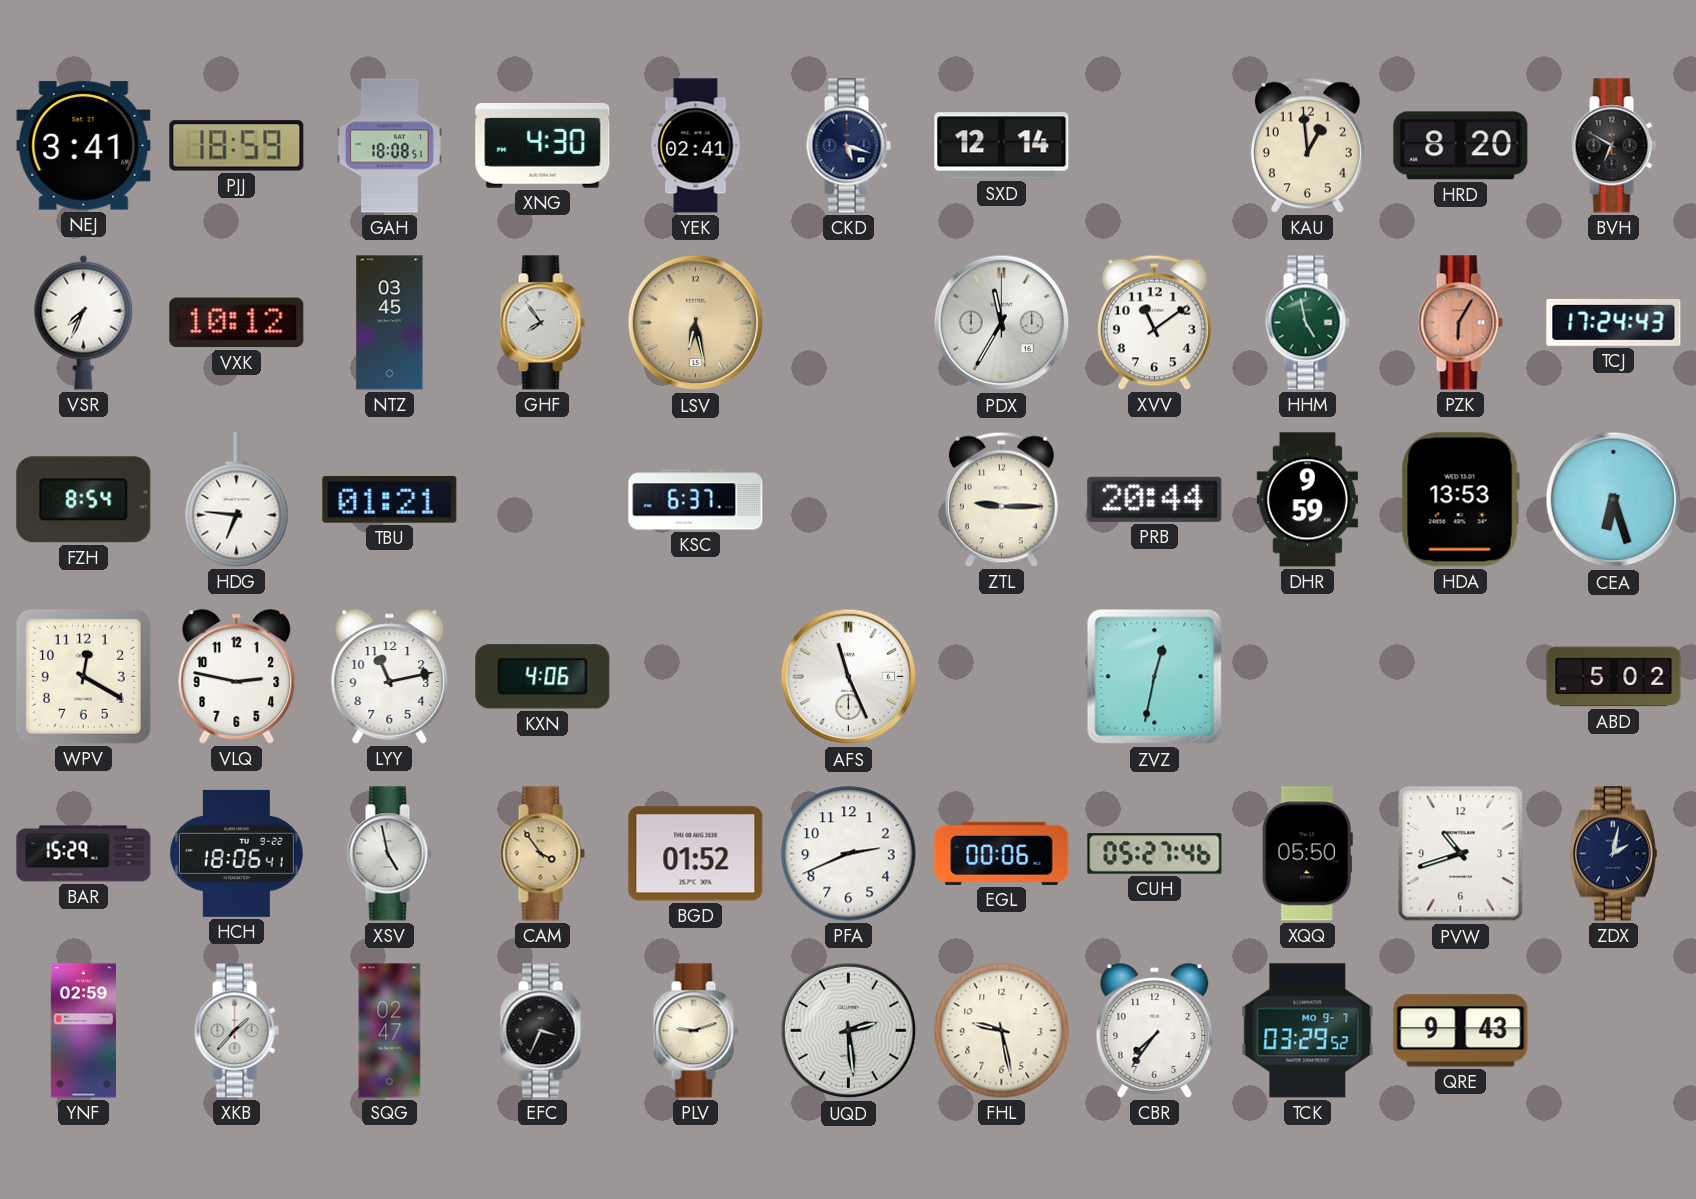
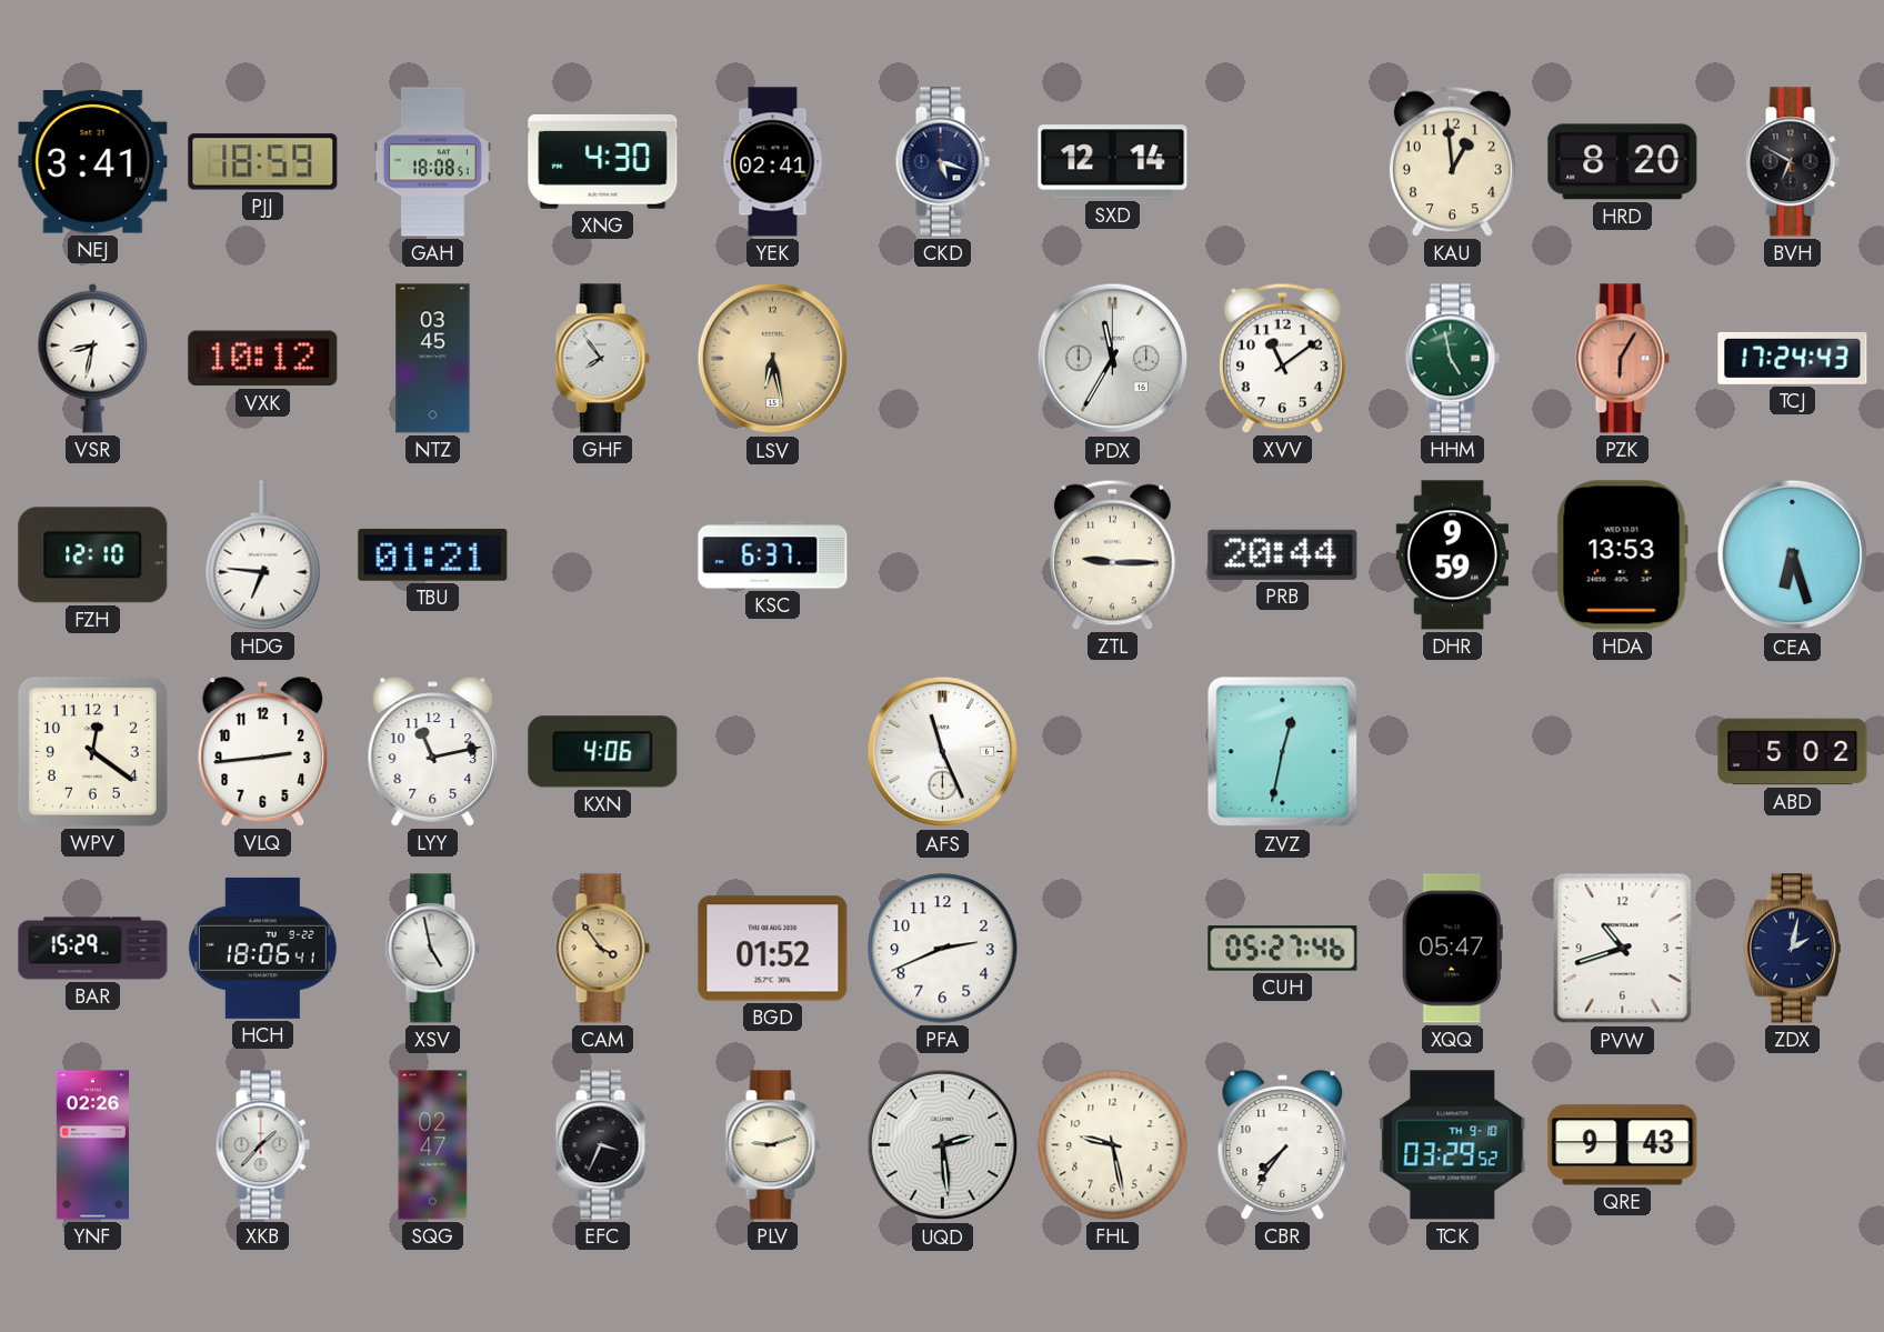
VSR: 7:34 -> 8:32
FZH: 8:54 -> 12:10
WPV: 12:20 -> 12:21
VLQ: 2:47 -> 2:44
EGL: 00:06 -> none
XQQ: 05:50 -> 05:47
YNF: 02:59 -> 02:26
TCK date: MO 9-7 -> TH 9-10
